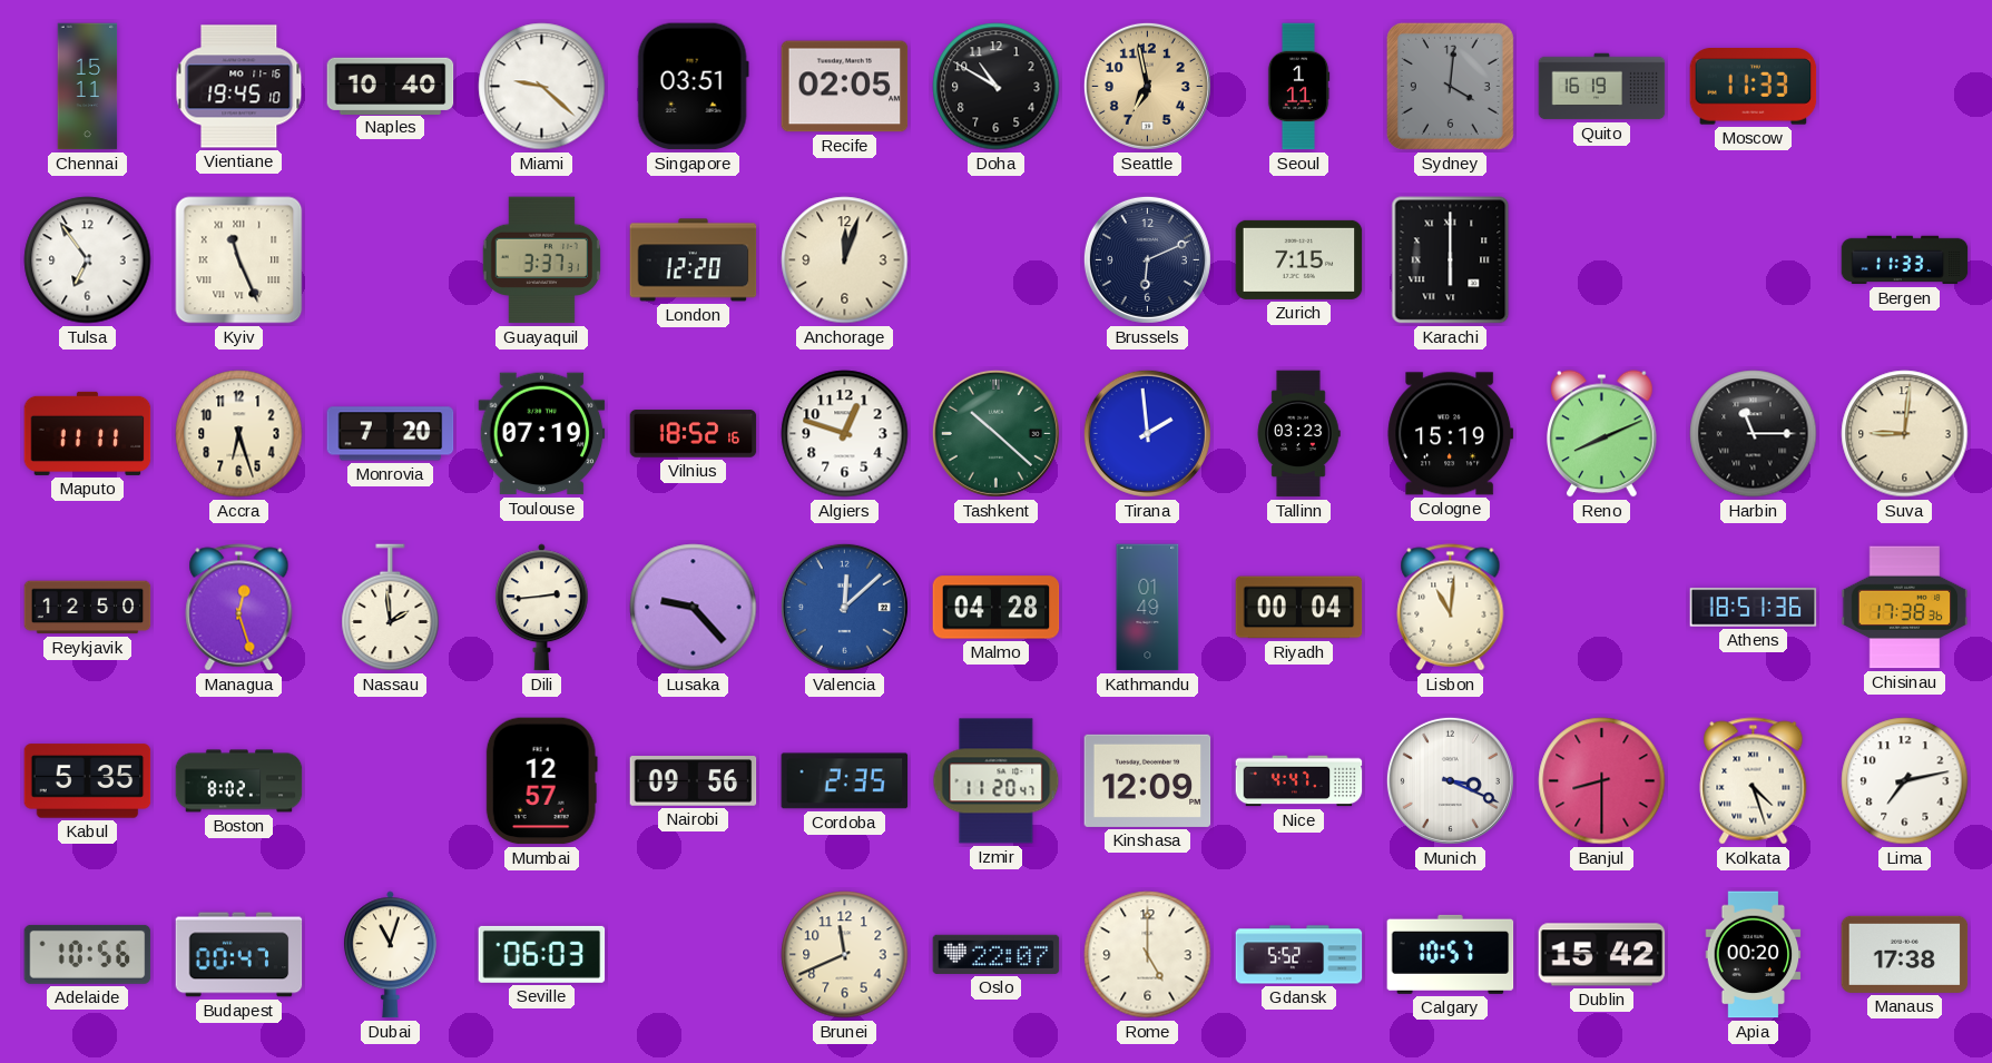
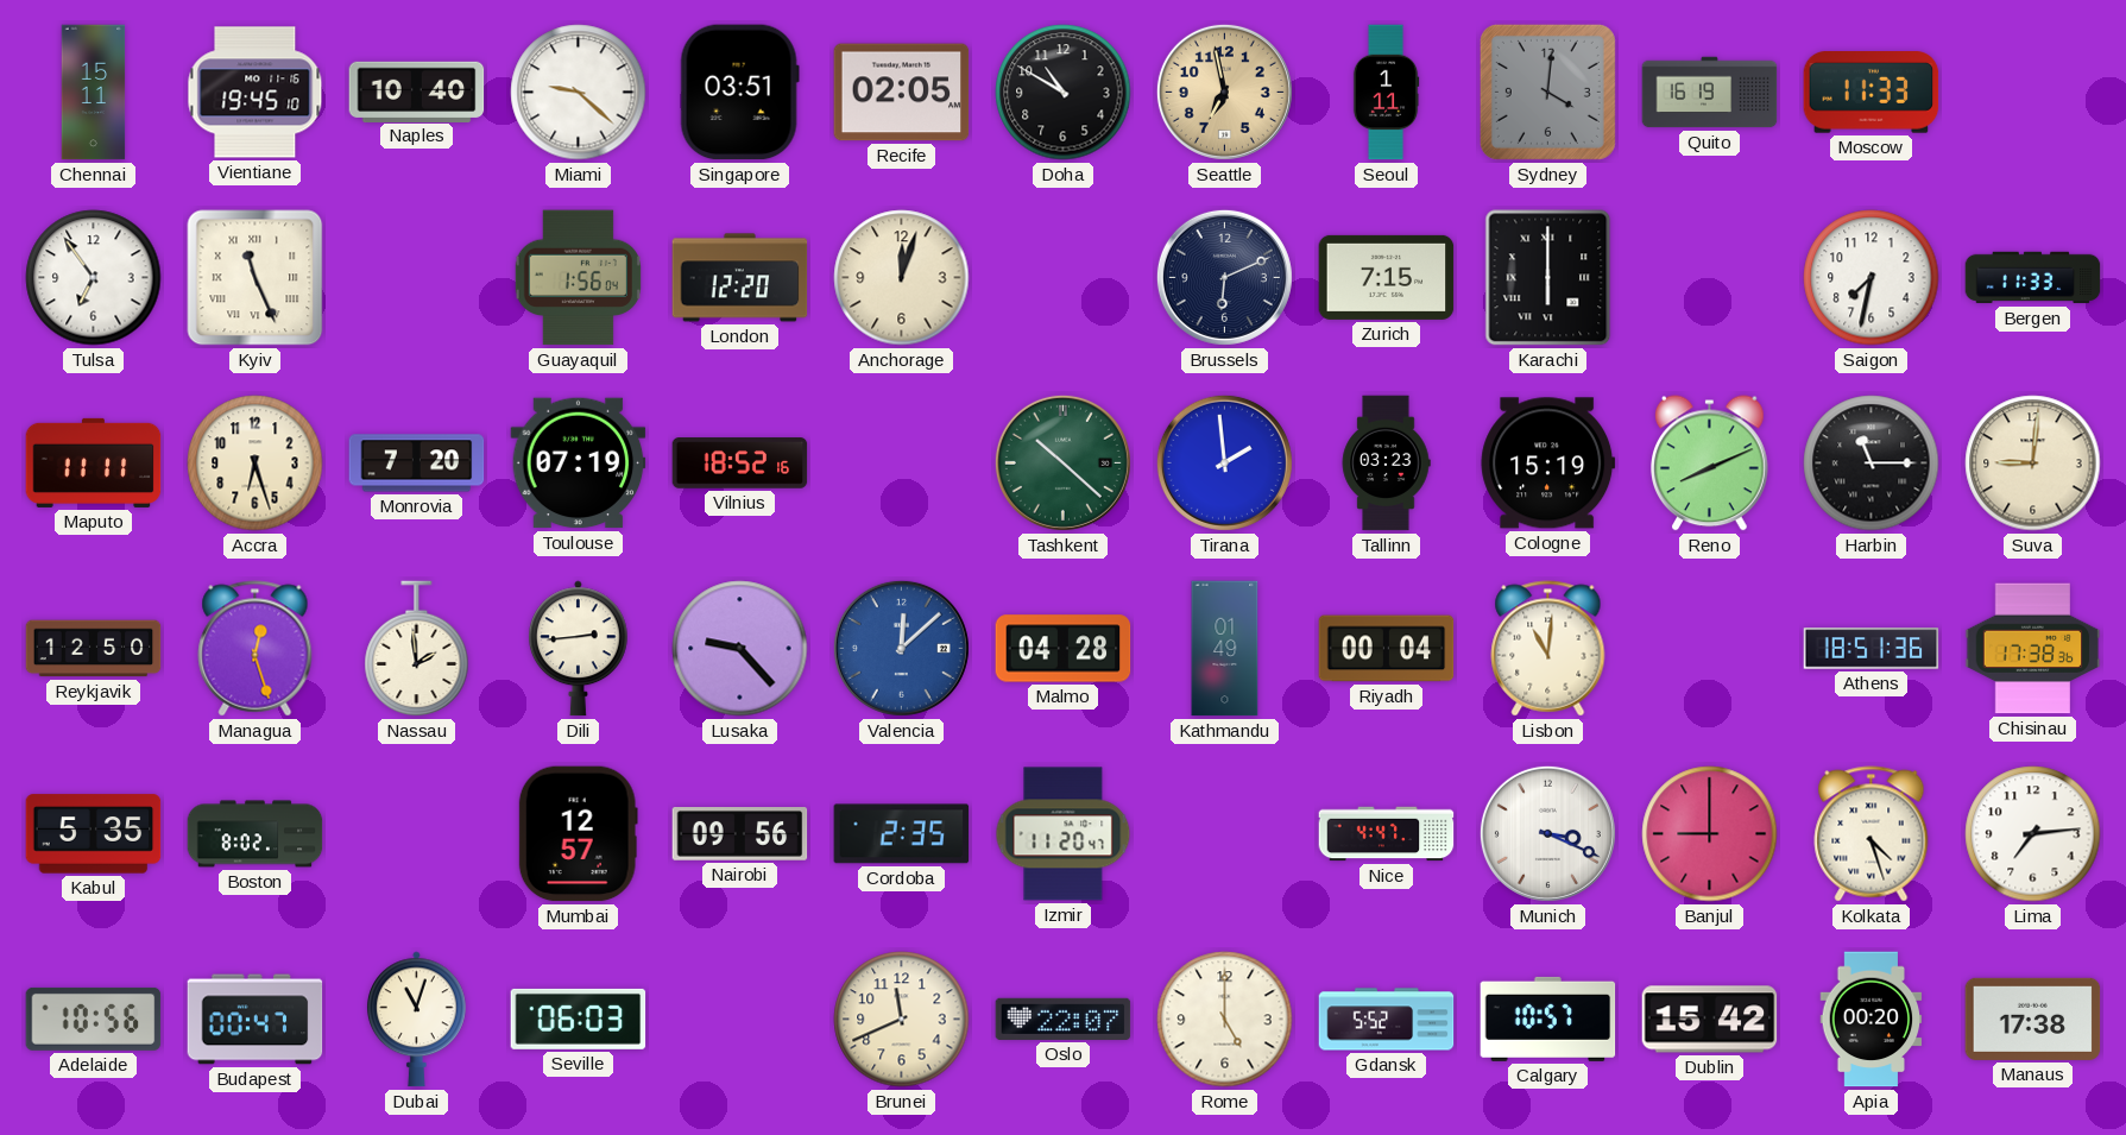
Guayaquil: 3:37 -> 1:56
Saigon: none -> 7:32
Algiers: 12:48 -> none
Kinshasa: 12:09 -> none
Banjul: 8:30 -> 9:00
Lima: 7:13 -> 7:14
